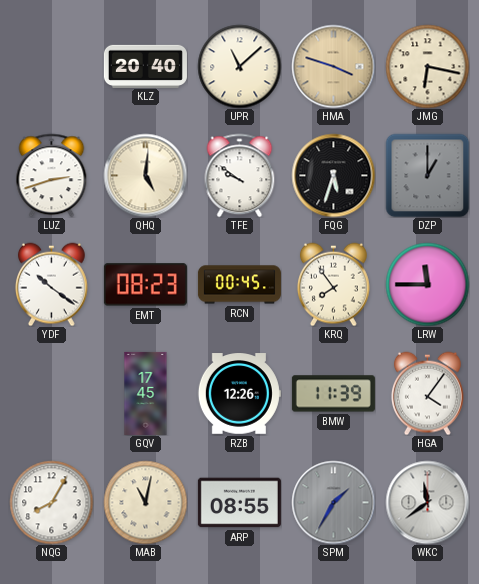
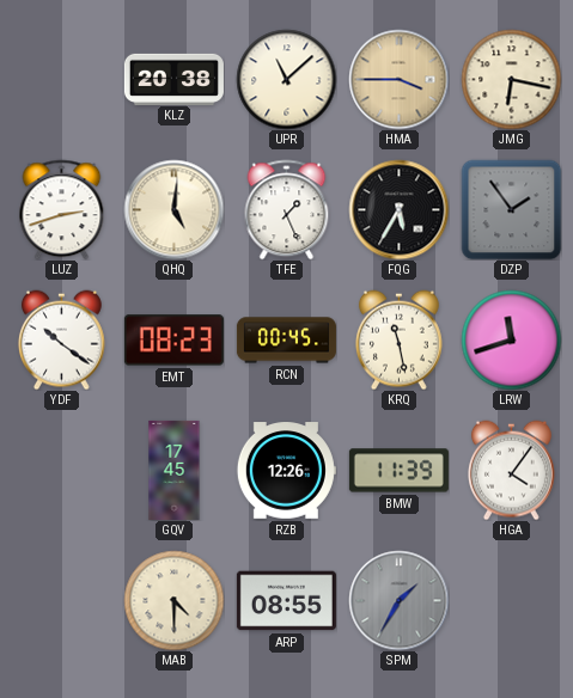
KLZ: 20:40 -> 20:38
HMA: 3:48 -> 3:45
TFE: 9:51 -> 1:26
FQG: 5:33 -> 5:35
DZP: 1:00 -> 1:54
KRQ: 7:54 -> 11:28
LRW: 11:45 -> 11:42
NQG: 8:05 -> none
MAB: 11:02 -> 4:30
WKC: 11:39 -> none
